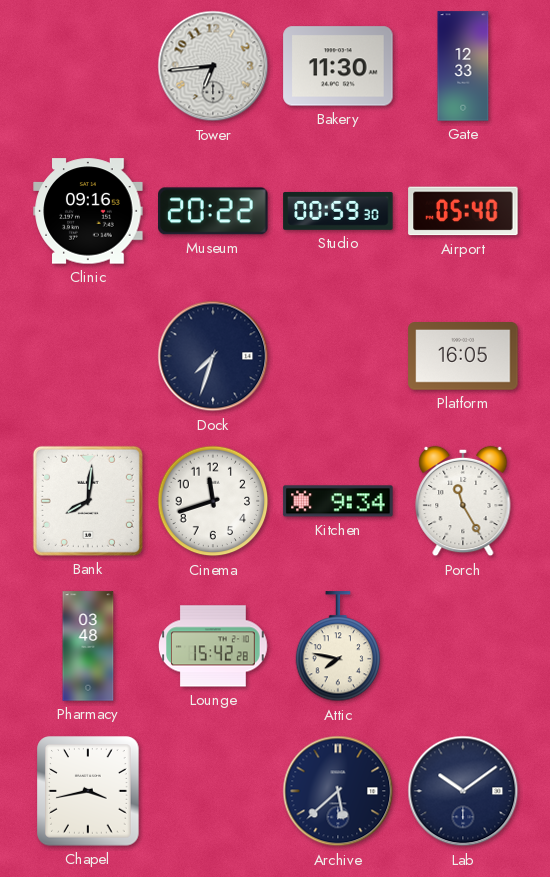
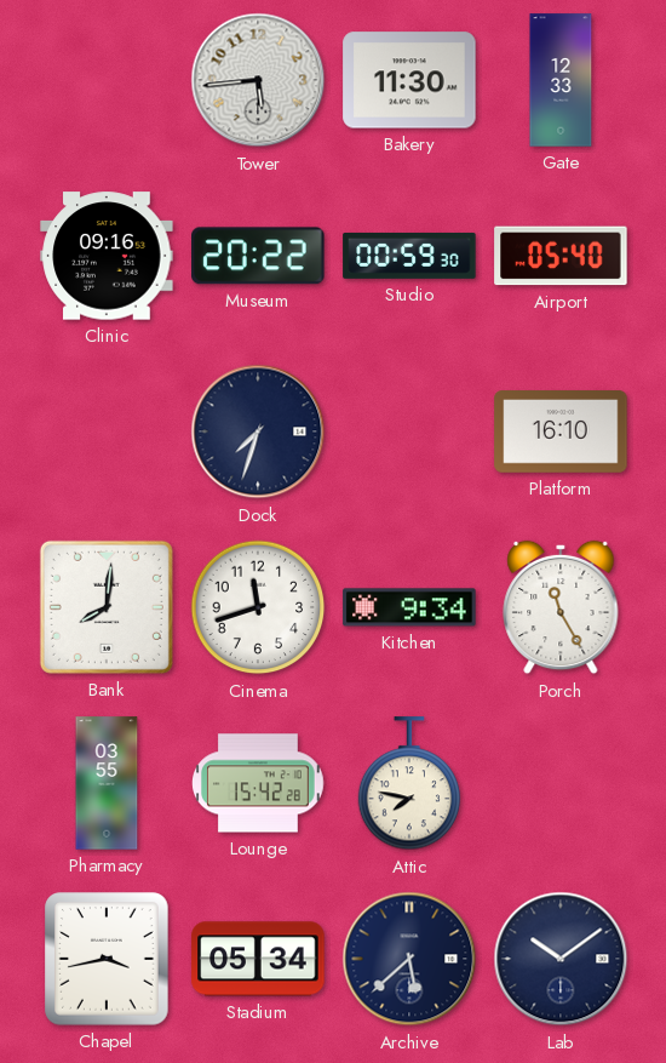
Tower: 6:44 -> 5:44
Platform: 16:05 -> 16:10
Pharmacy: 03:48 -> 03:55
Stadium: none -> 05:34
